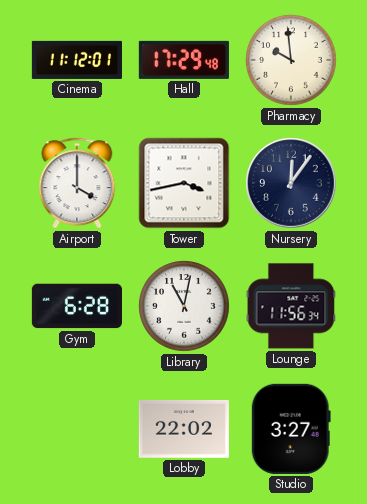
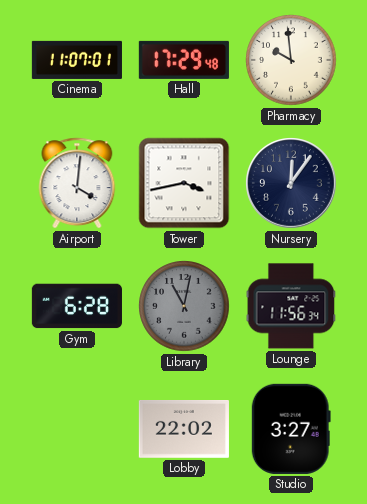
Cinema: 11:12 -> 11:07
Airport: 4:00 -> 4:01
Library dial: white -> grey
